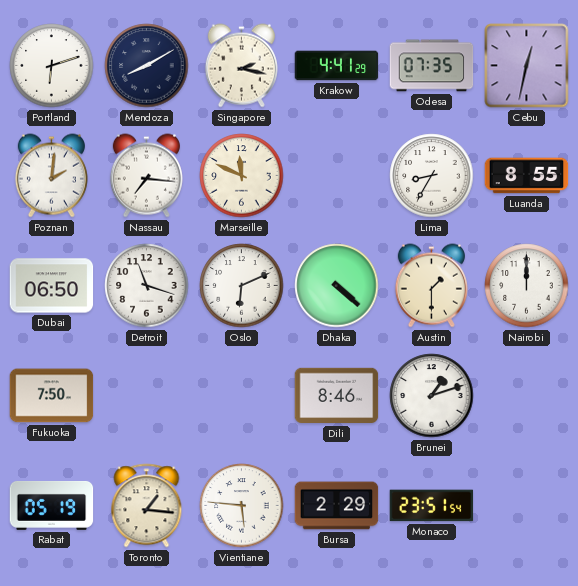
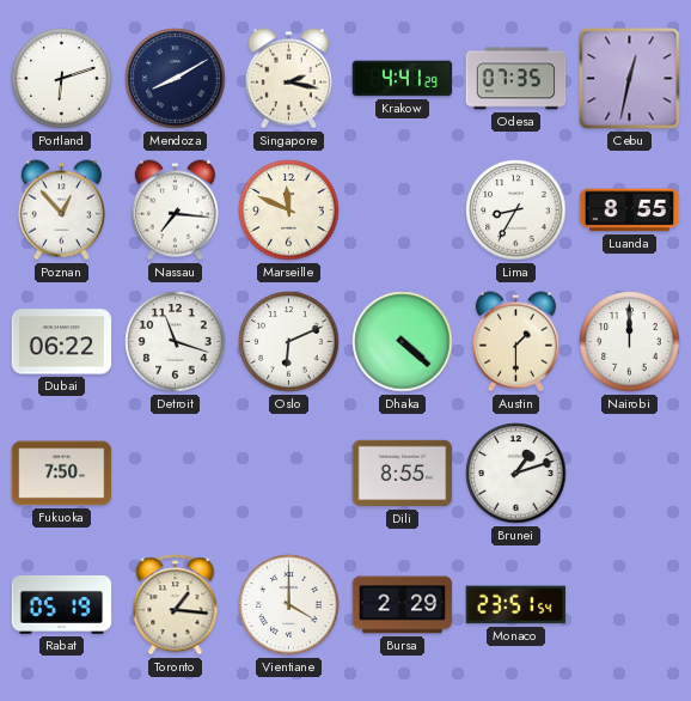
Poznan: 2:01 -> 12:53
Dubai: 06:50 -> 06:22
Dili: 8:46 -> 8:55
Vientiane: 5:46 -> 4:00
